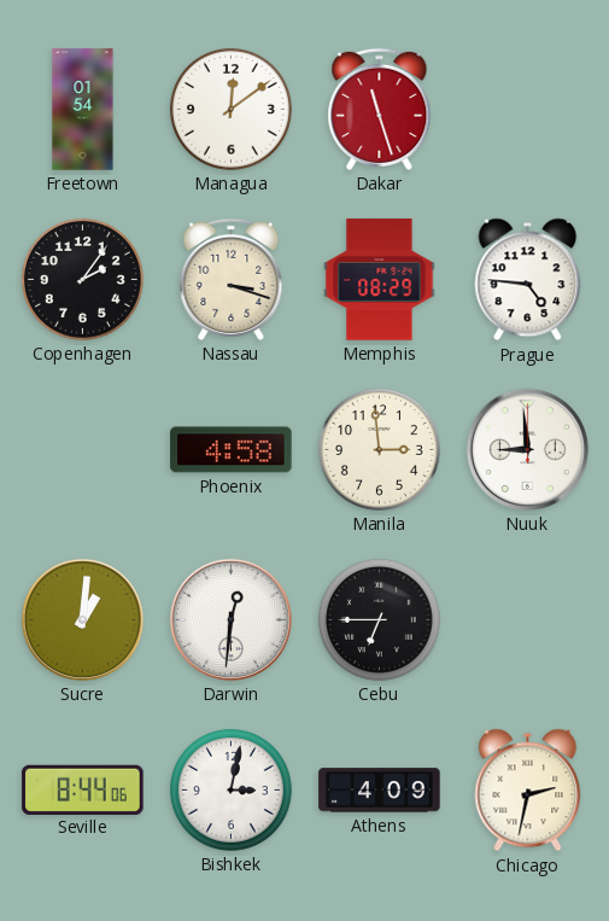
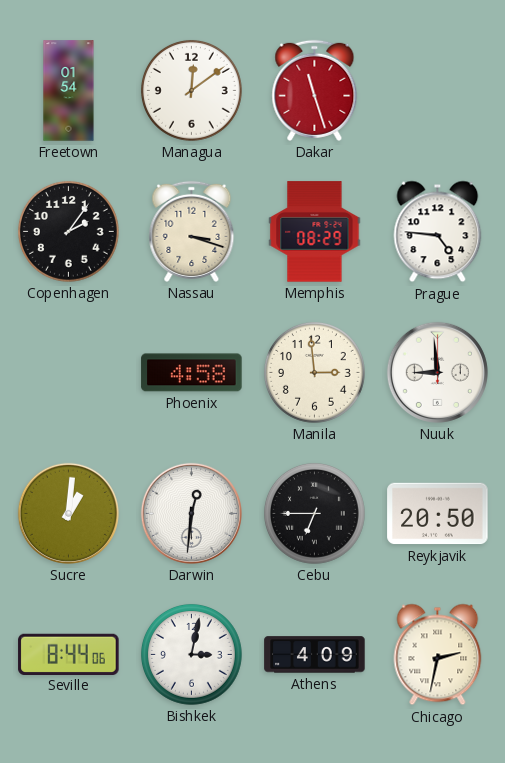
Reykjavik: none -> 20:50
